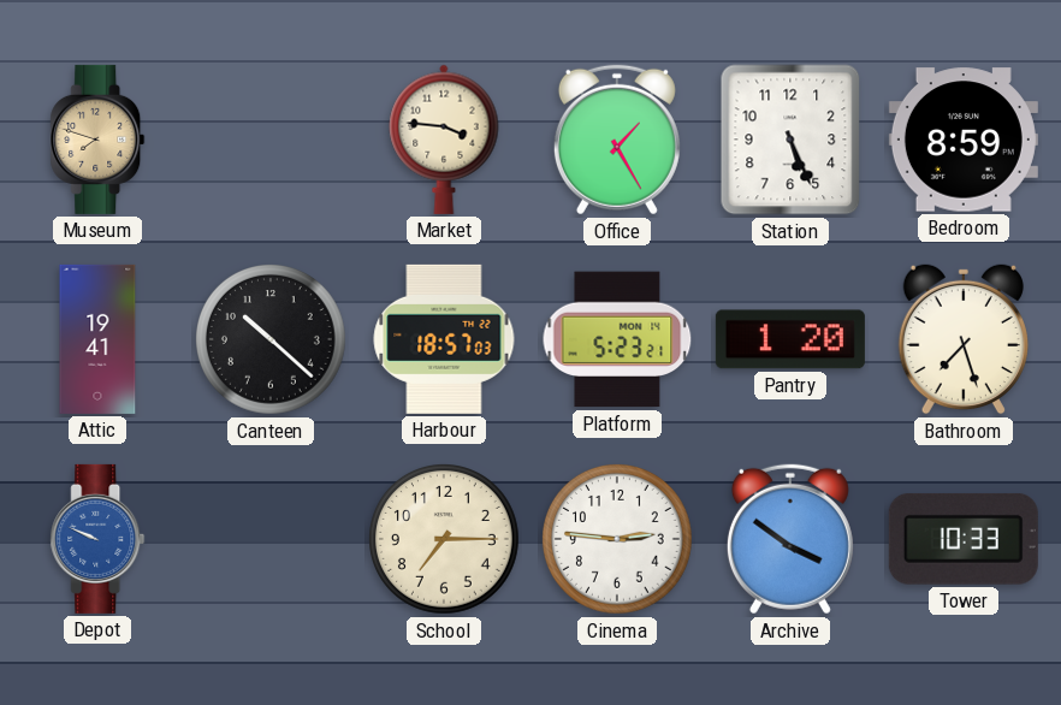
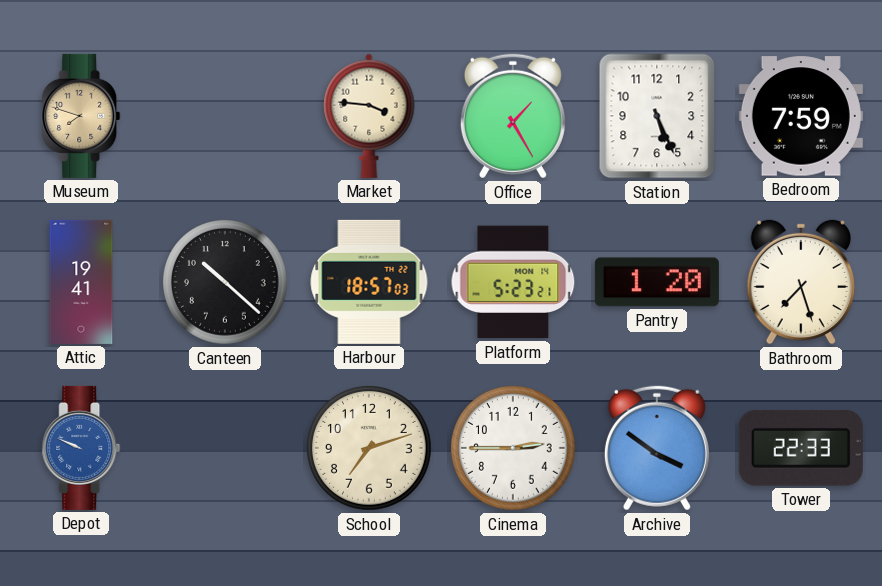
Bedroom: 8:59 -> 7:59
School: 7:15 -> 7:12
Cinema: 2:46 -> 2:45
Tower: 10:33 -> 22:33
